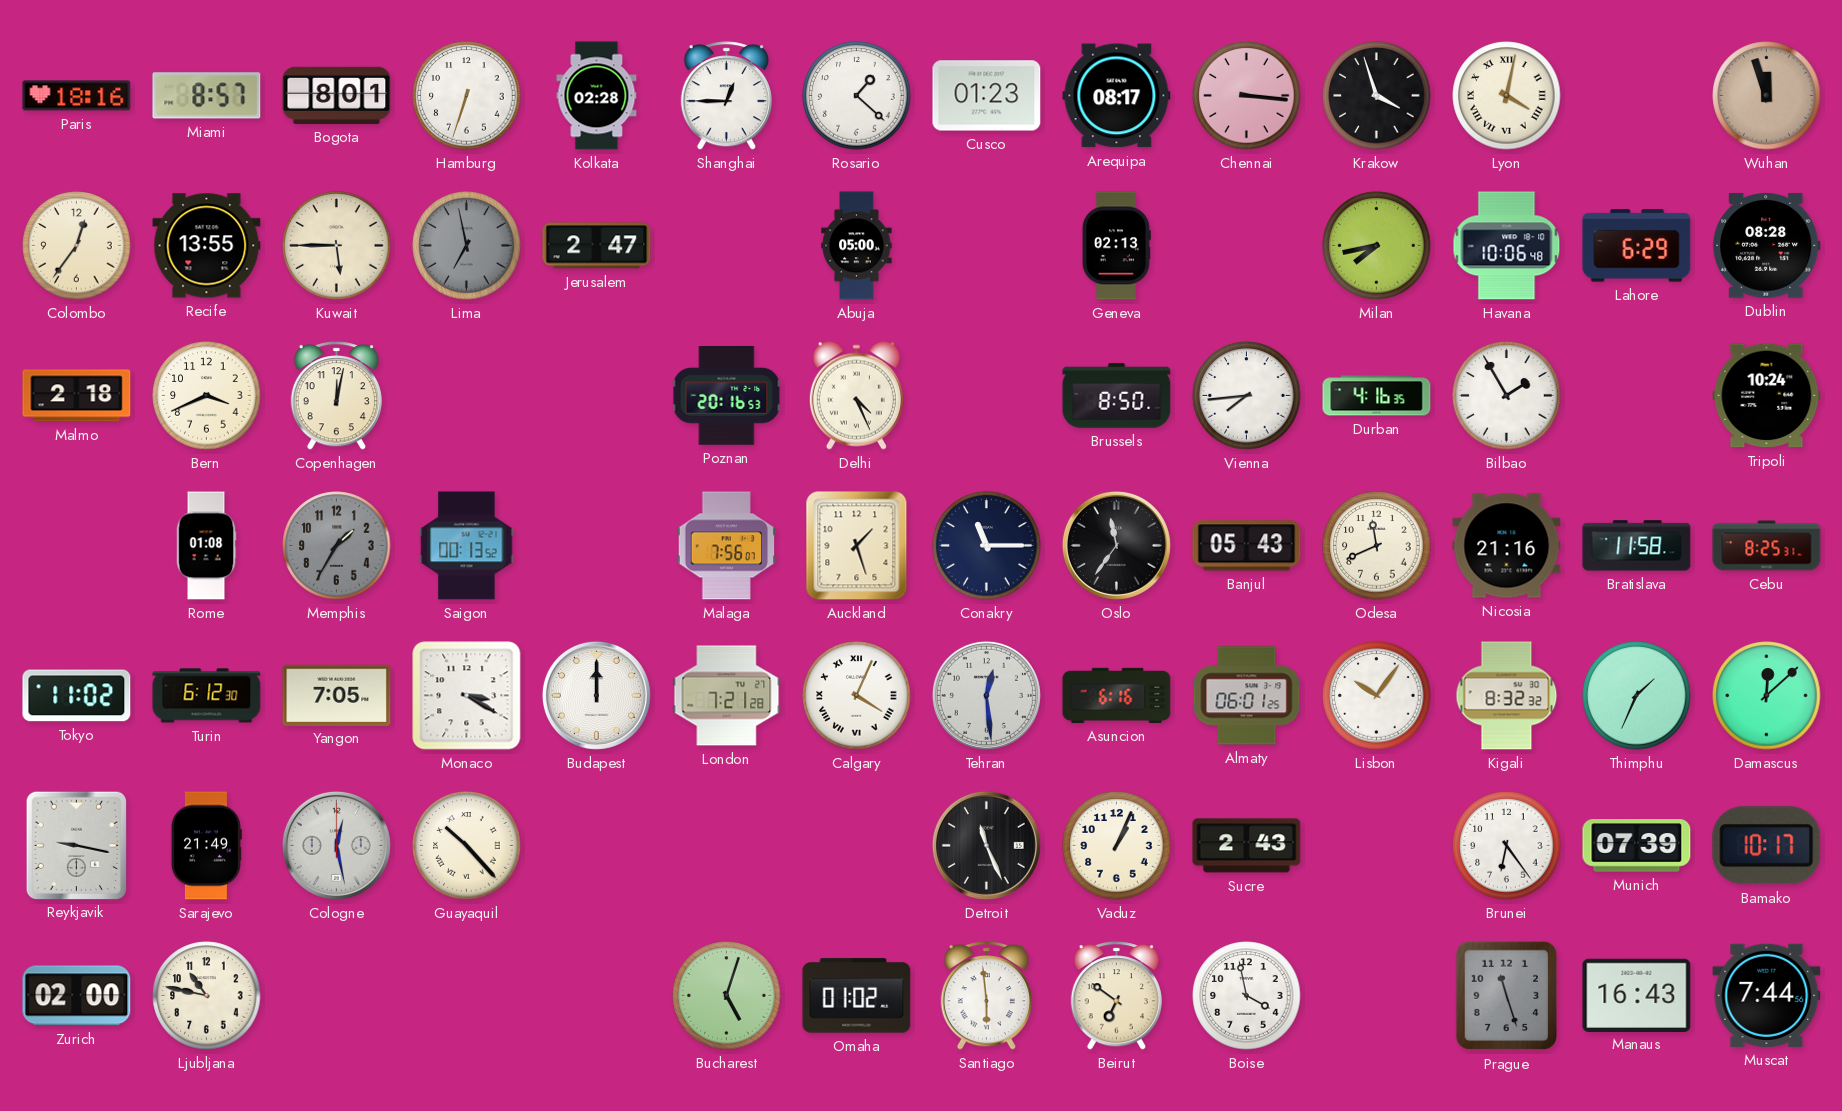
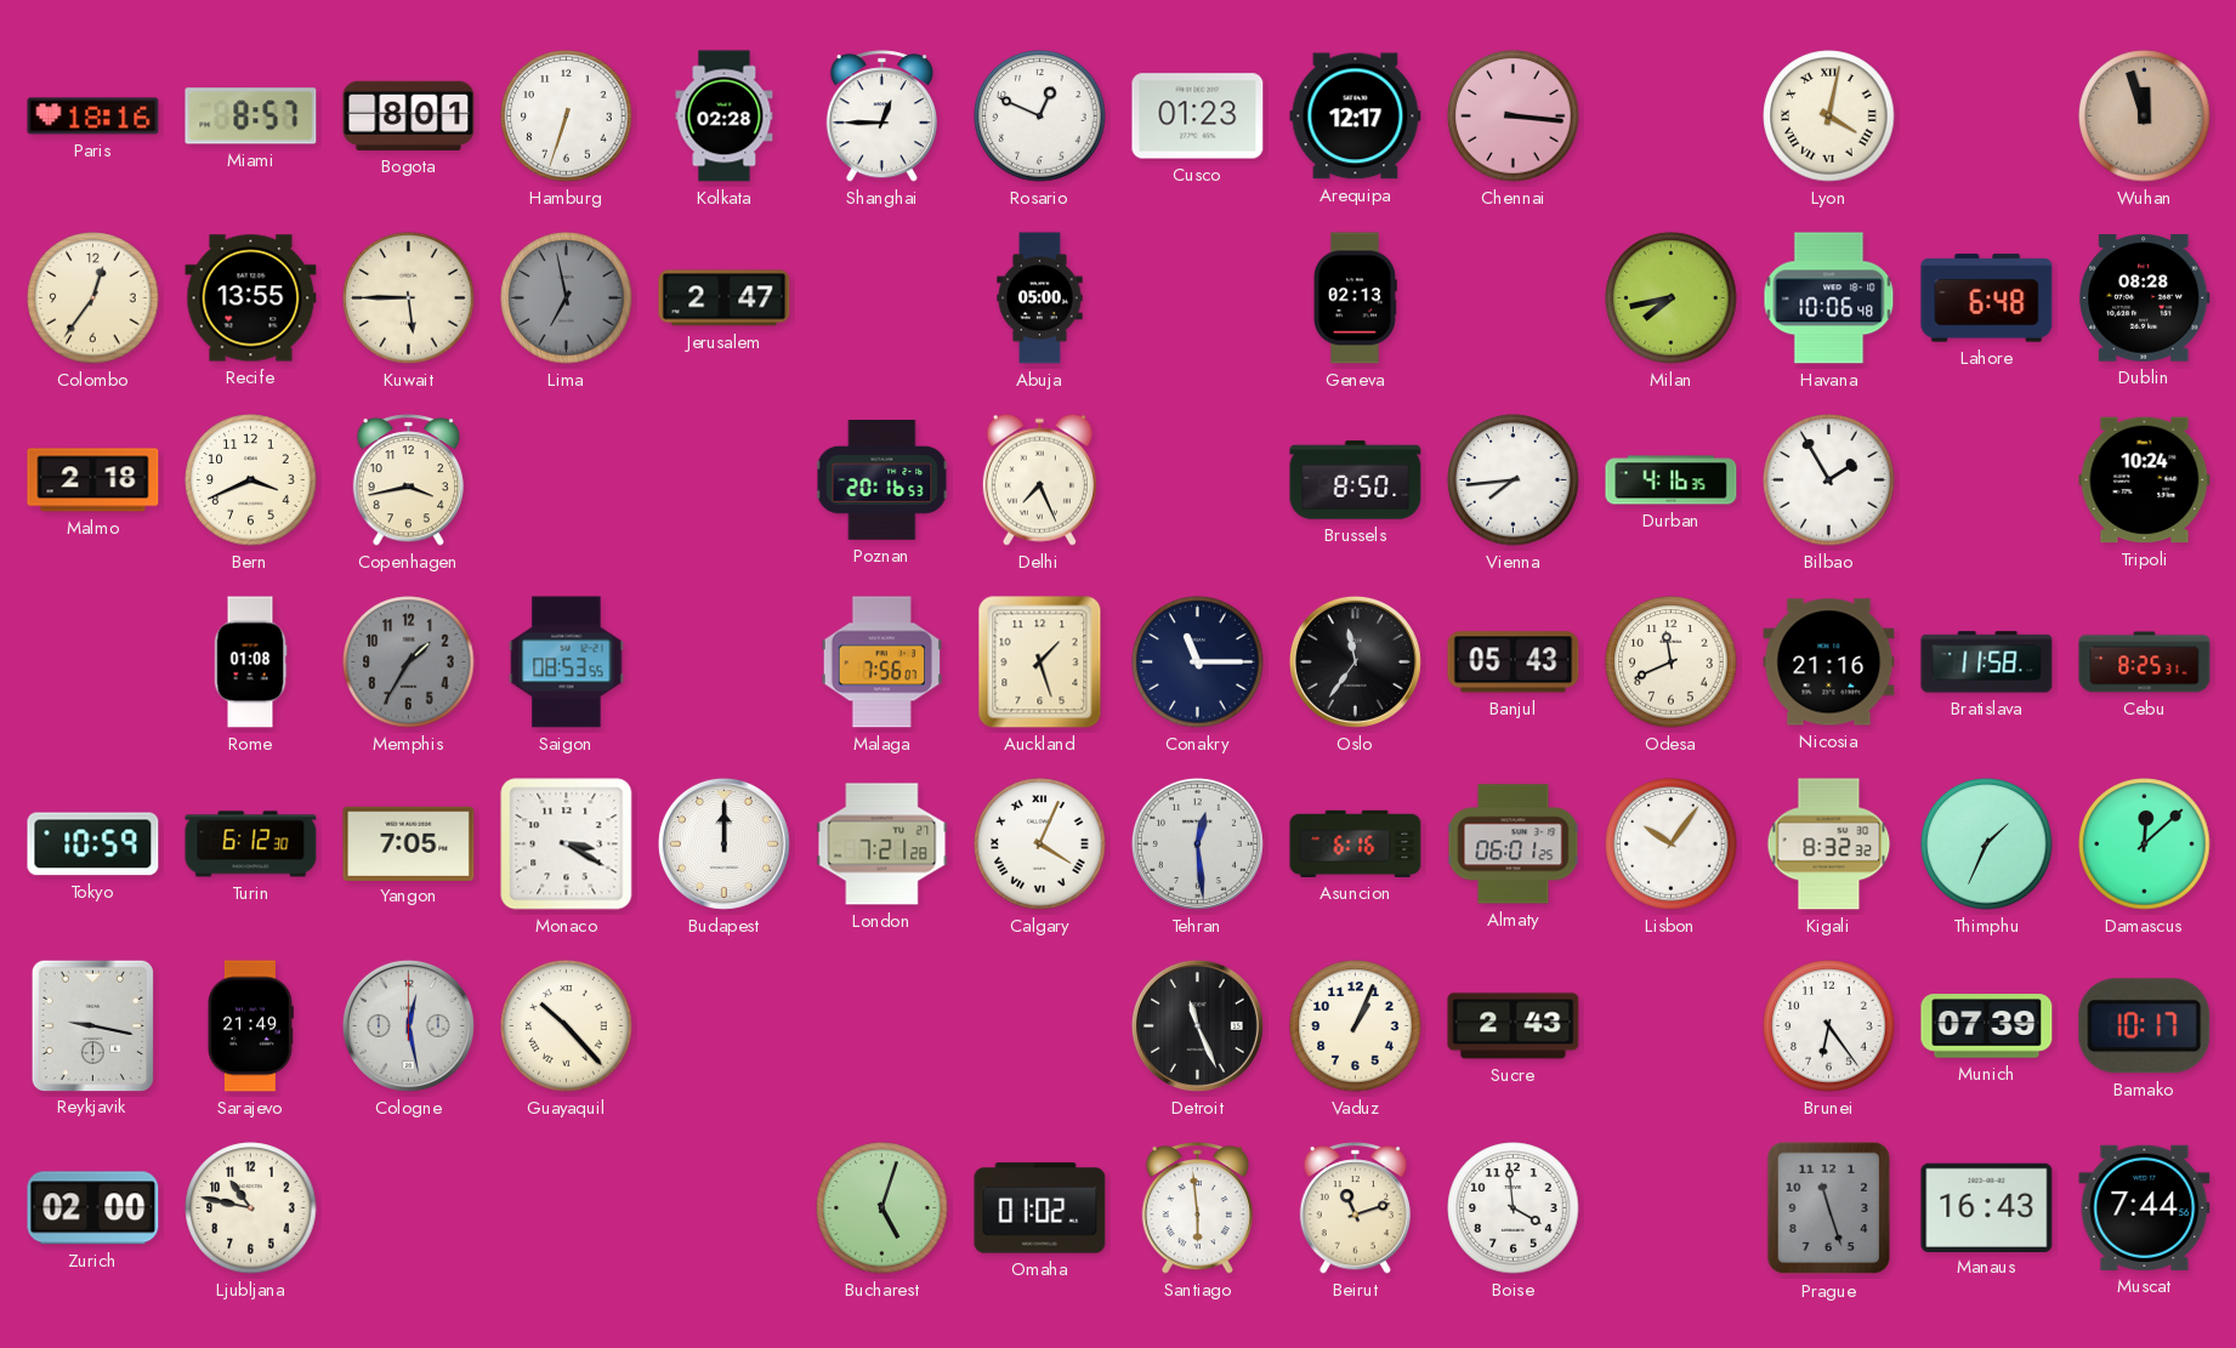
Rosario: 1:22 -> 12:49
Arequipa: 08:17 -> 12:17
Krakow: 3:57 -> none
Lahore: 6:29 -> 6:48
Copenhagen: 12:02 -> 3:43
Delhi: 4:26 -> 7:26
Saigon: 00:13 -> 08:53
Tokyo: 11:02 -> 10:59
Beirut: 6:51 -> 11:12
Boise: 3:58 -> 3:59
